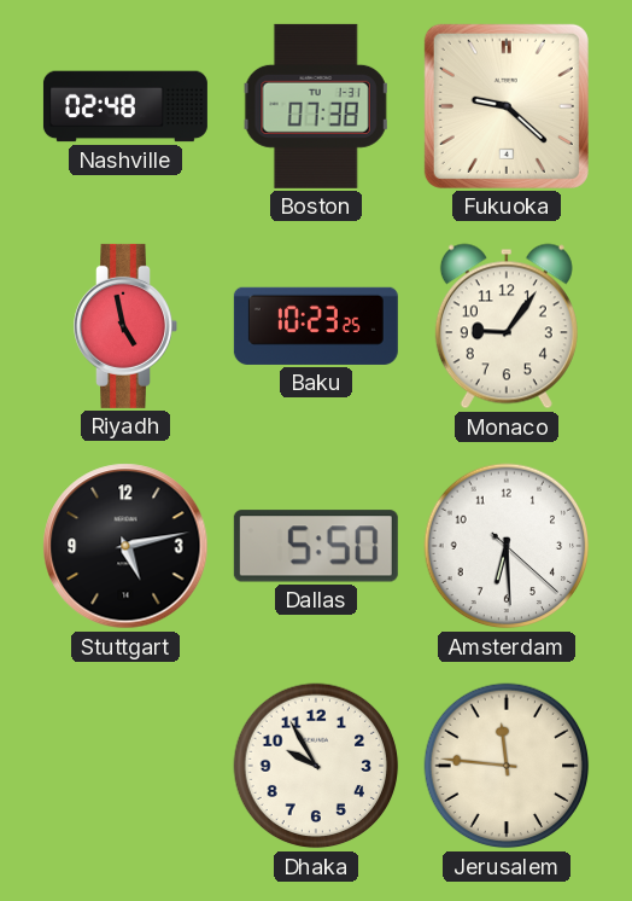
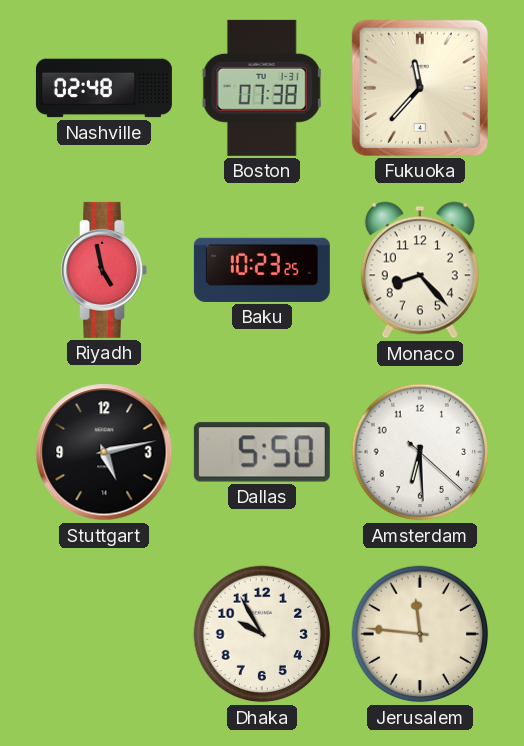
Fukuoka: 9:22 -> 11:37
Monaco: 9:06 -> 8:23
